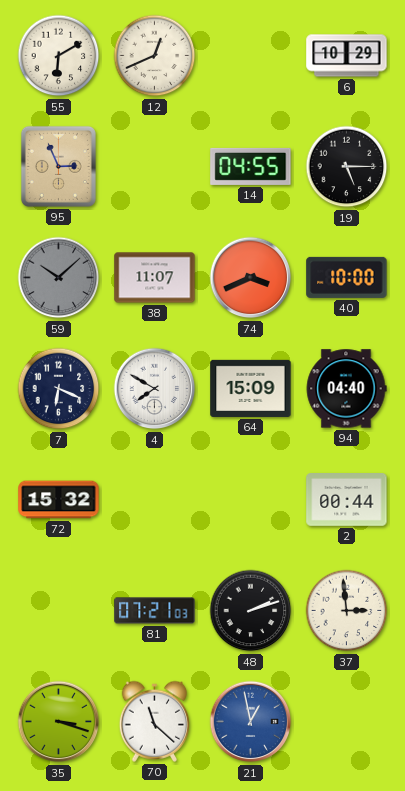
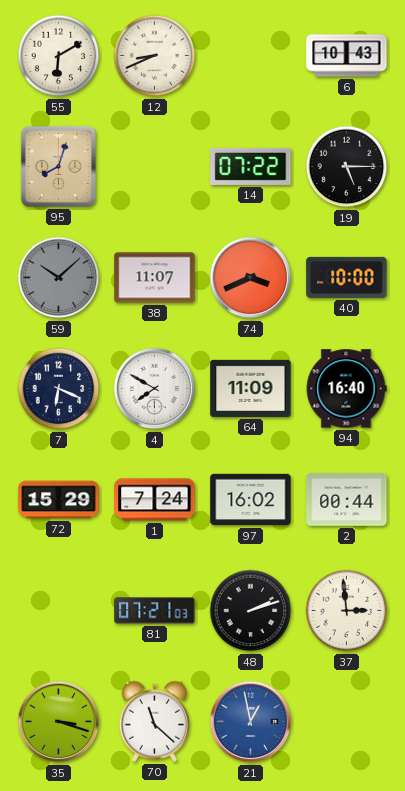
12: 12:41 -> 8:41
6: 10:29 -> 10:43
95: 2:56 -> 8:03
14: 04:55 -> 07:22
64: 15:09 -> 11:09
94: 04:40 -> 16:40
72: 15:32 -> 15:29
1: none -> 7:24
97: none -> 16:02
